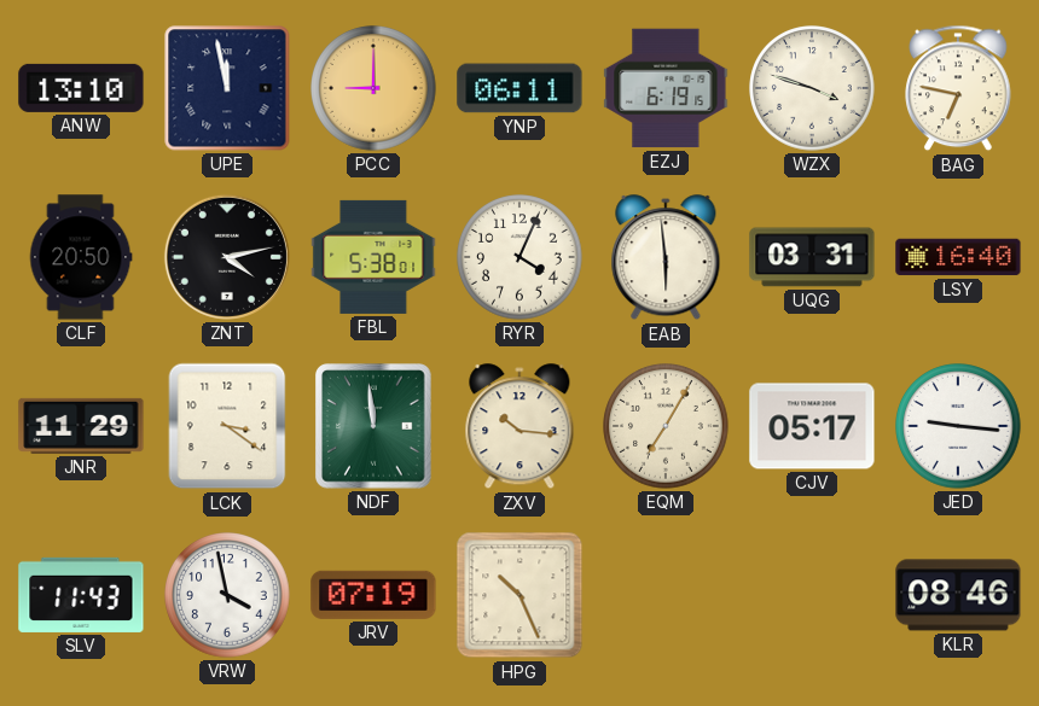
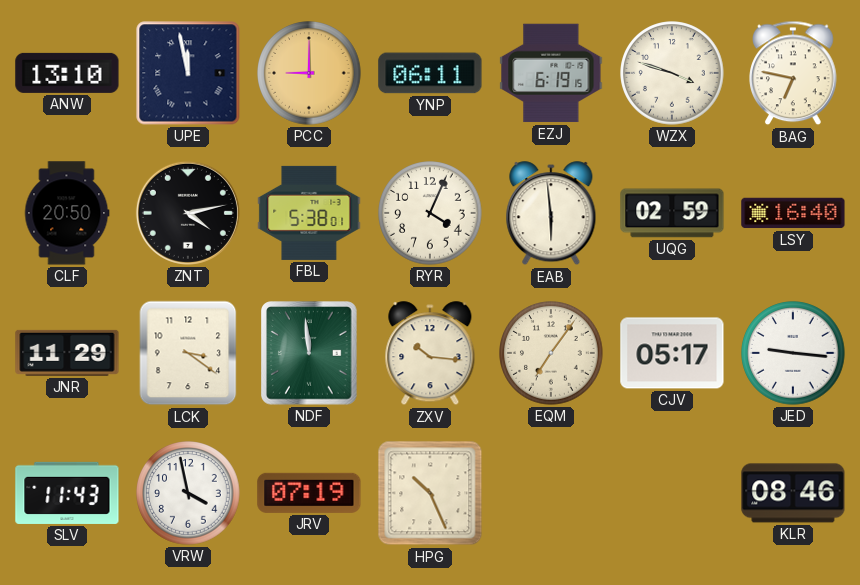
UQG: 03:31 -> 02:59
EQM: 7:05 -> 7:06
